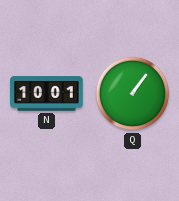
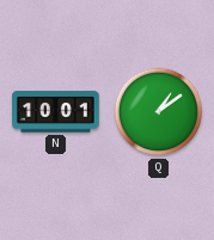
Q: 1:06 -> 1:09
